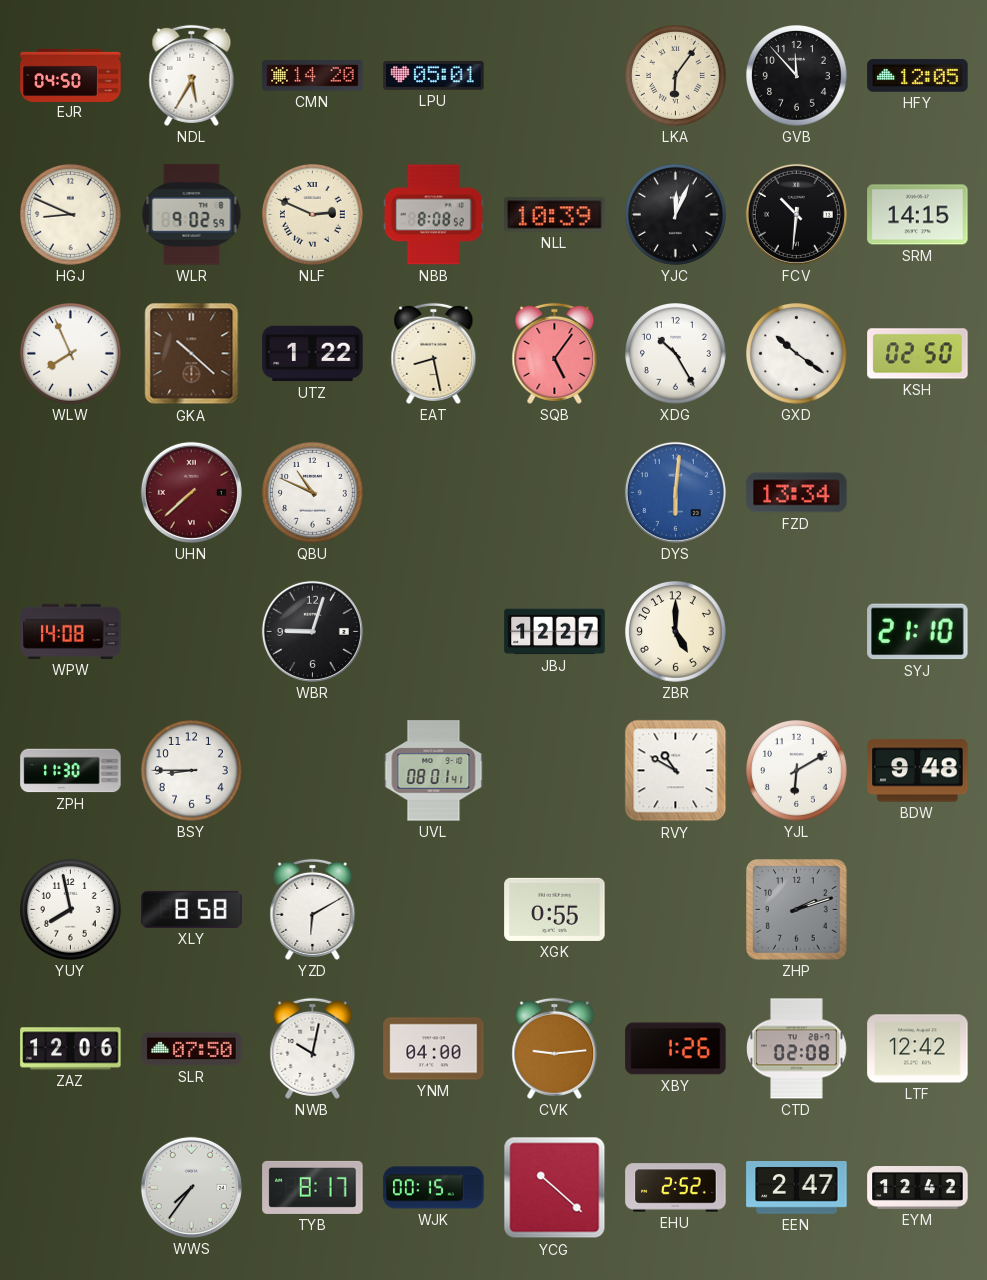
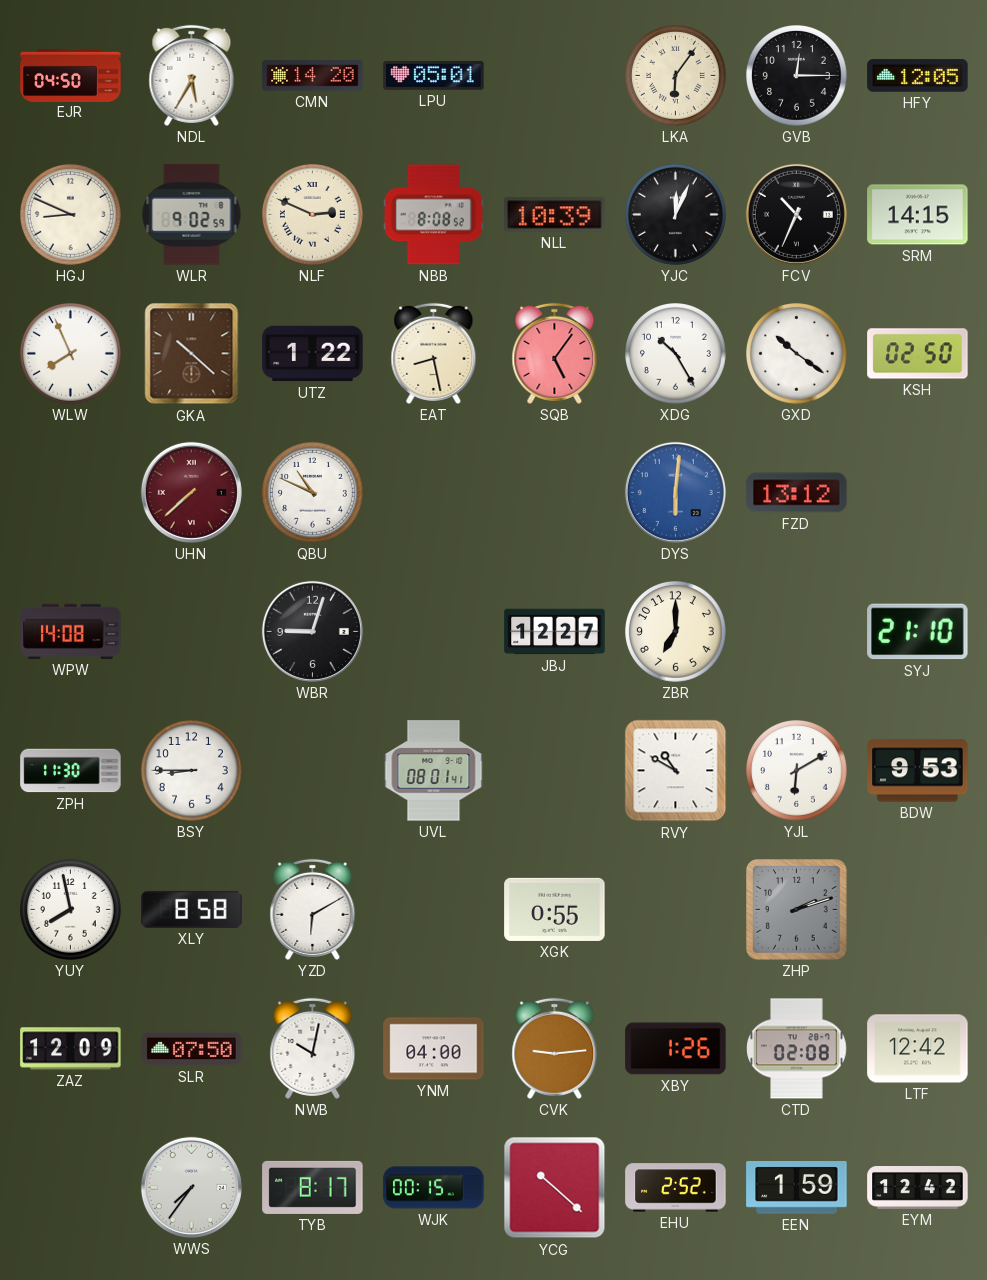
GVB: 11:53 -> 12:15
FCV: 10:31 -> 10:34
FZD: 13:34 -> 13:12
ZBR: 5:00 -> 7:00
BDW: 9:48 -> 9:53
ZAZ: 12:06 -> 12:09
EEN: 2:47 -> 1:59
